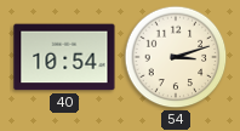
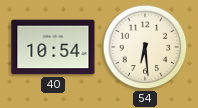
54: 3:12 -> 6:29
